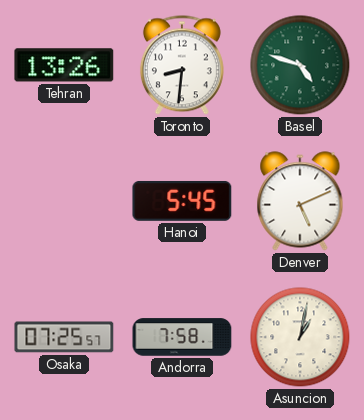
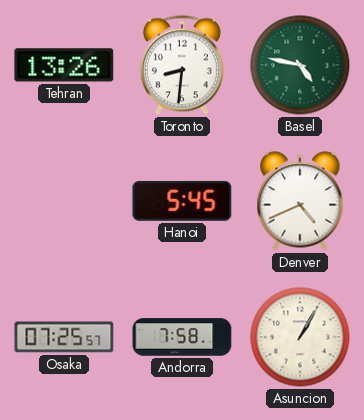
Basel: 4:48 -> 4:47
Denver: 5:11 -> 4:41
Asuncion: 1:02 -> 1:05
